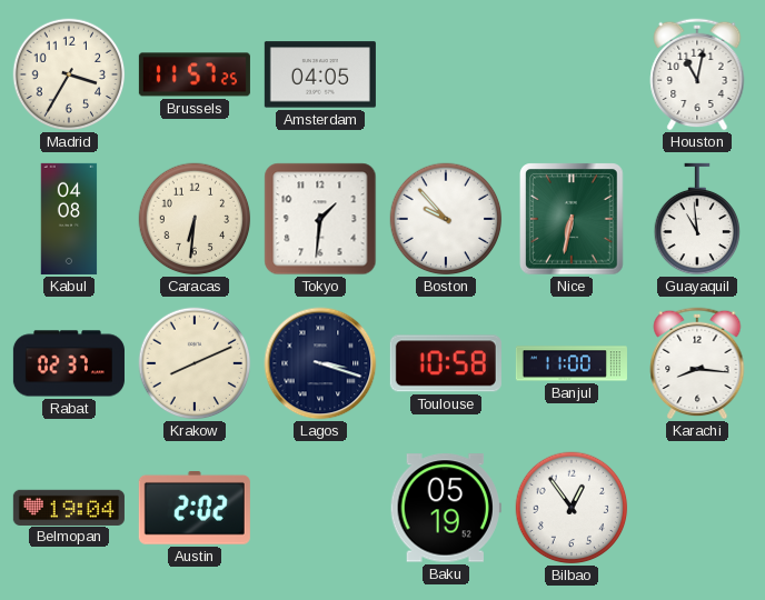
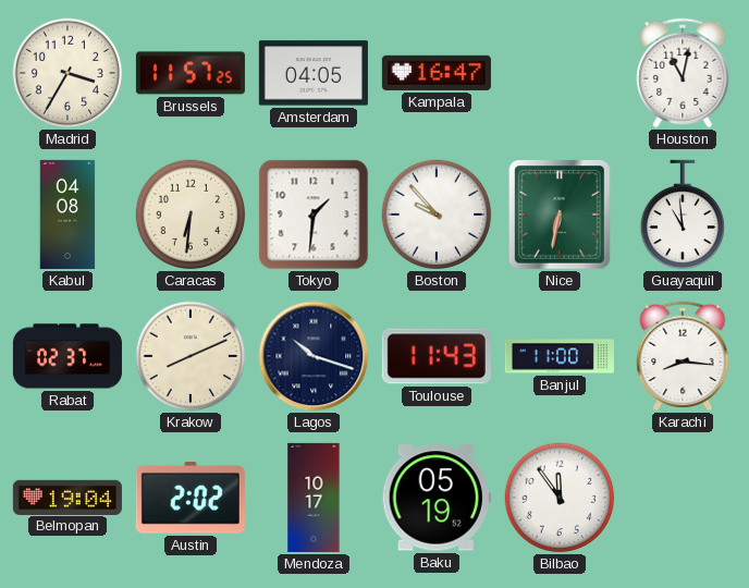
Kampala: none -> 16:47
Lagos: 3:18 -> 10:18
Toulouse: 10:58 -> 11:43
Mendoza: none -> 10:17
Bilbao: 12:54 -> 11:54
